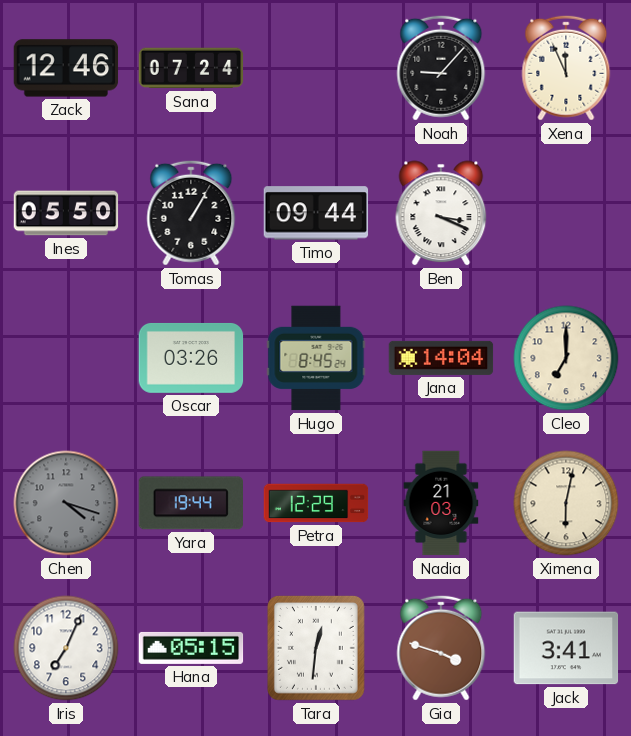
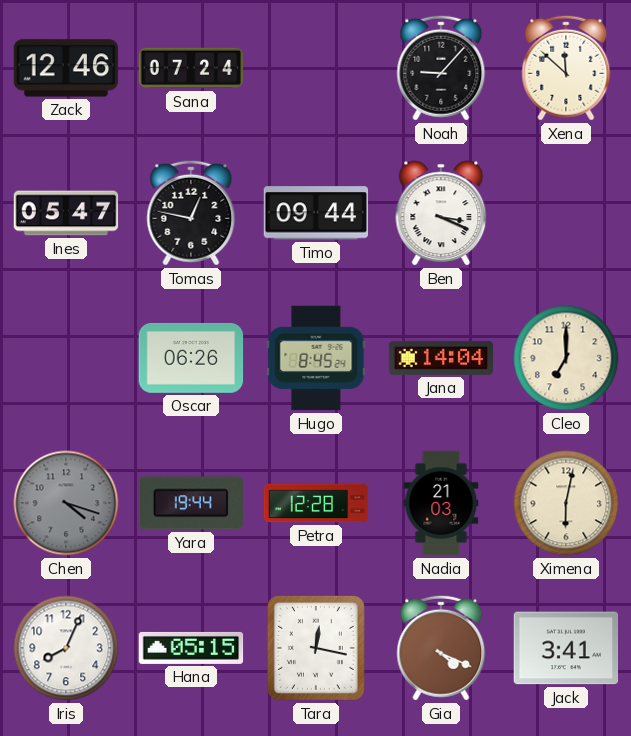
Xena: 11:56 -> 11:52
Ines: 05:50 -> 05:47
Tomas: 1:05 -> 12:47
Oscar: 03:26 -> 06:26
Petra: 12:29 -> 12:28
Iris: 7:04 -> 8:04
Tara: 12:31 -> 12:17
Gia: 3:48 -> 4:19
